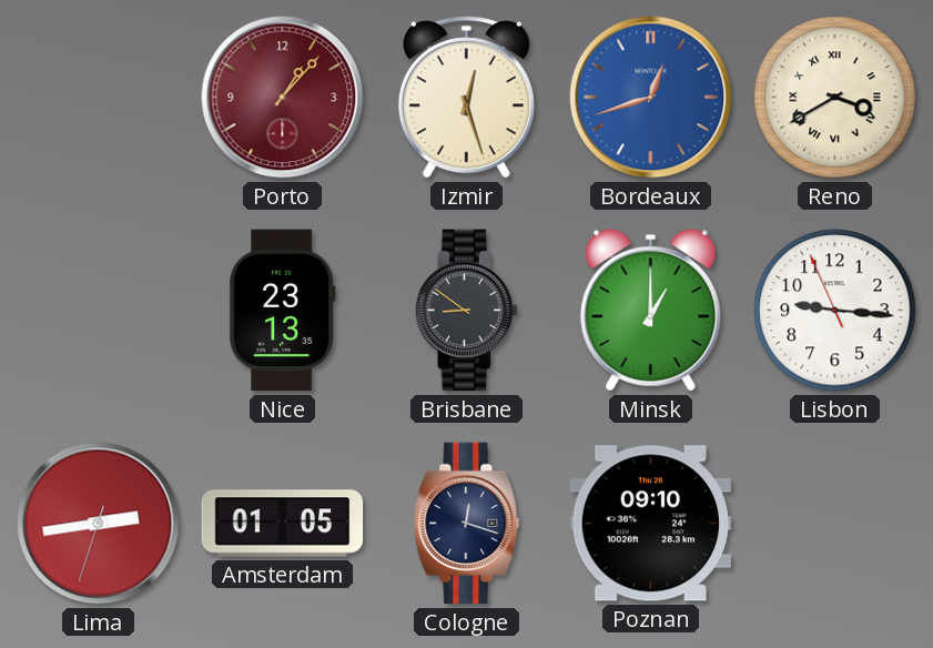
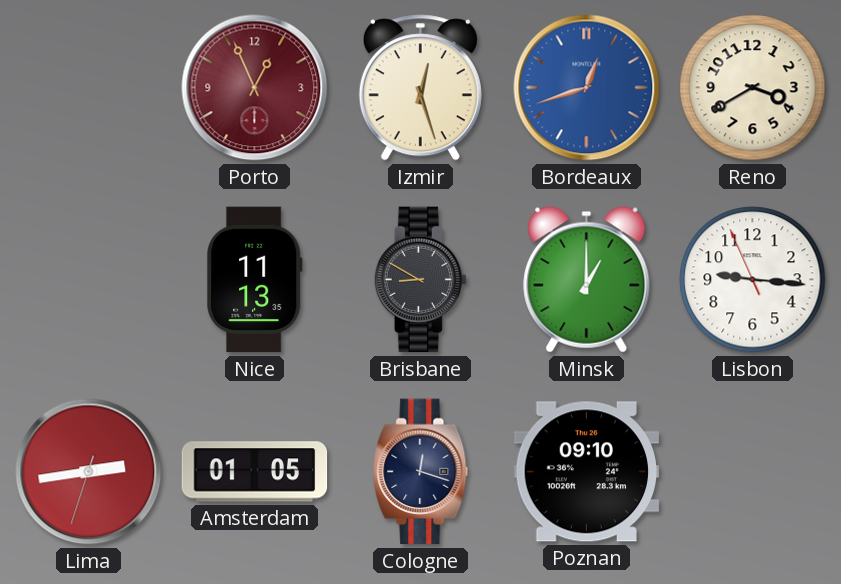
Porto: 1:07 -> 12:56
Reno numerals: Roman -> Arabic
Nice: 23:13 -> 11:13
Brisbane: 8:51 -> 8:50
